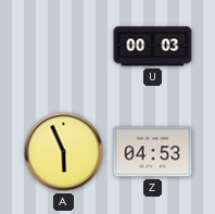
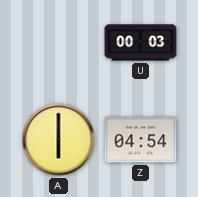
A: 5:56 -> 6:00
Z: 04:53 -> 04:54
